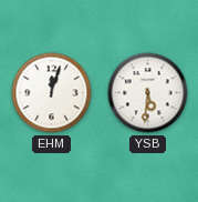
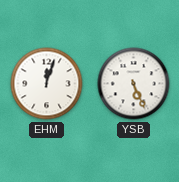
YSB: 5:31 -> 5:26
